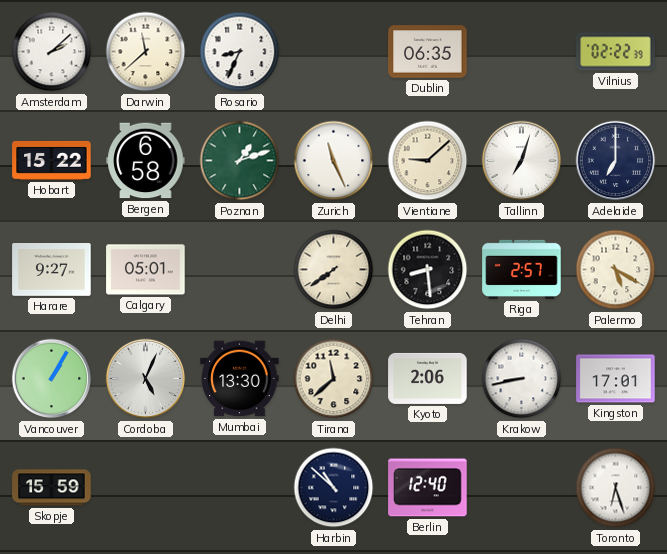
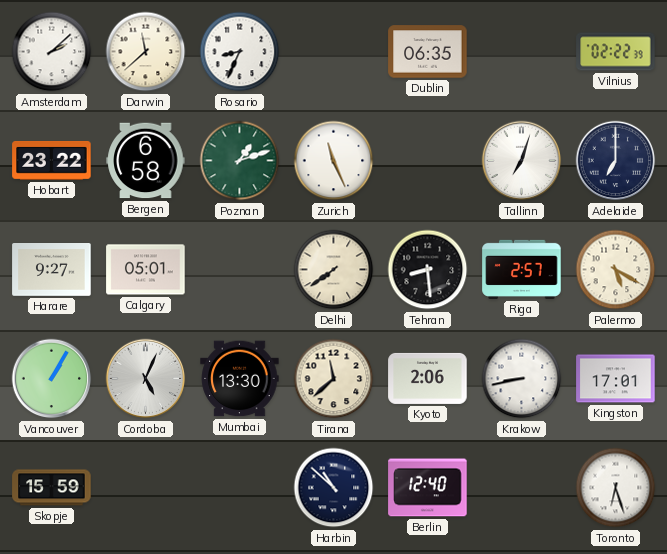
Hobart: 15:22 -> 23:22
Vientiane: 9:08 -> none
